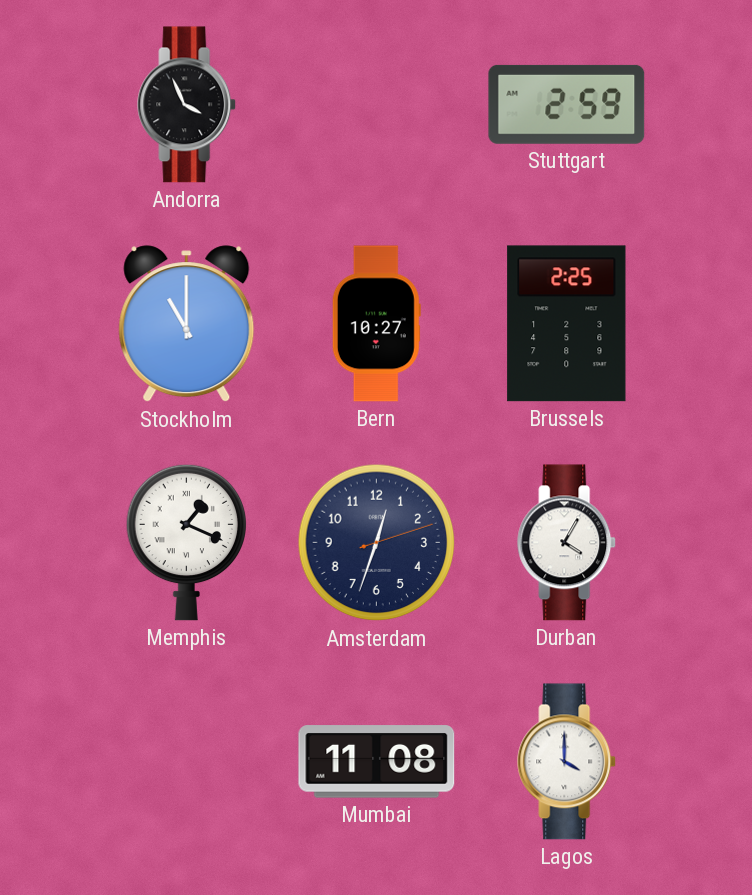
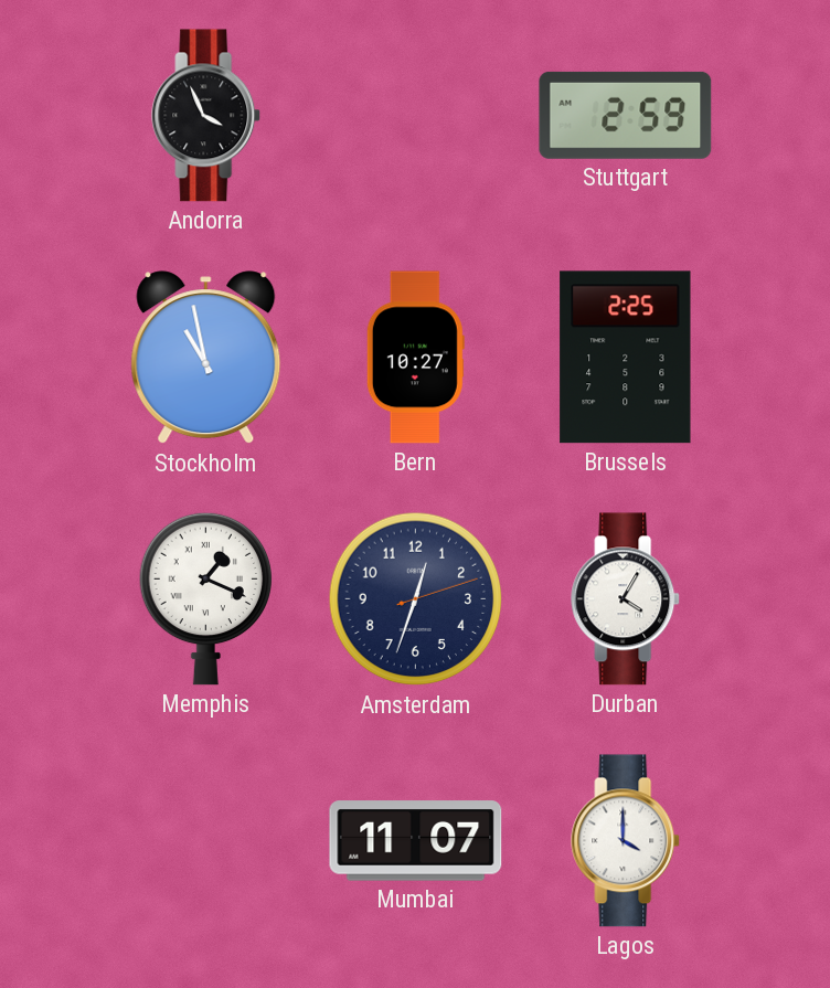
Stockholm: 11:00 -> 10:58
Mumbai: 11:08 -> 11:07
